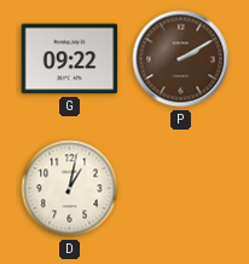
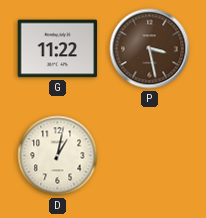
G: 09:22 -> 11:22
P: 2:10 -> 3:28
